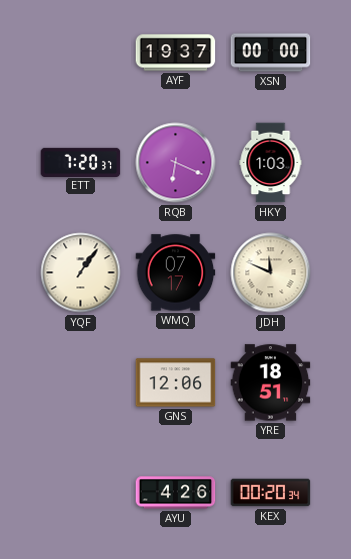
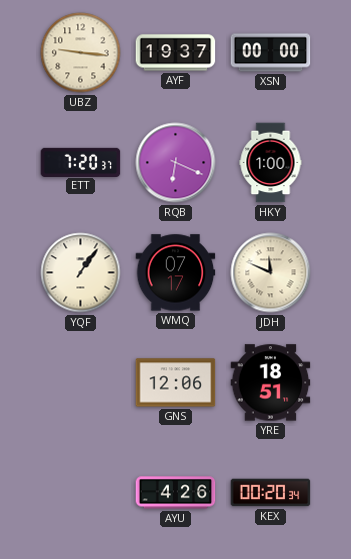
UBZ: none -> 9:16
HKY: 1:03 -> 1:00
